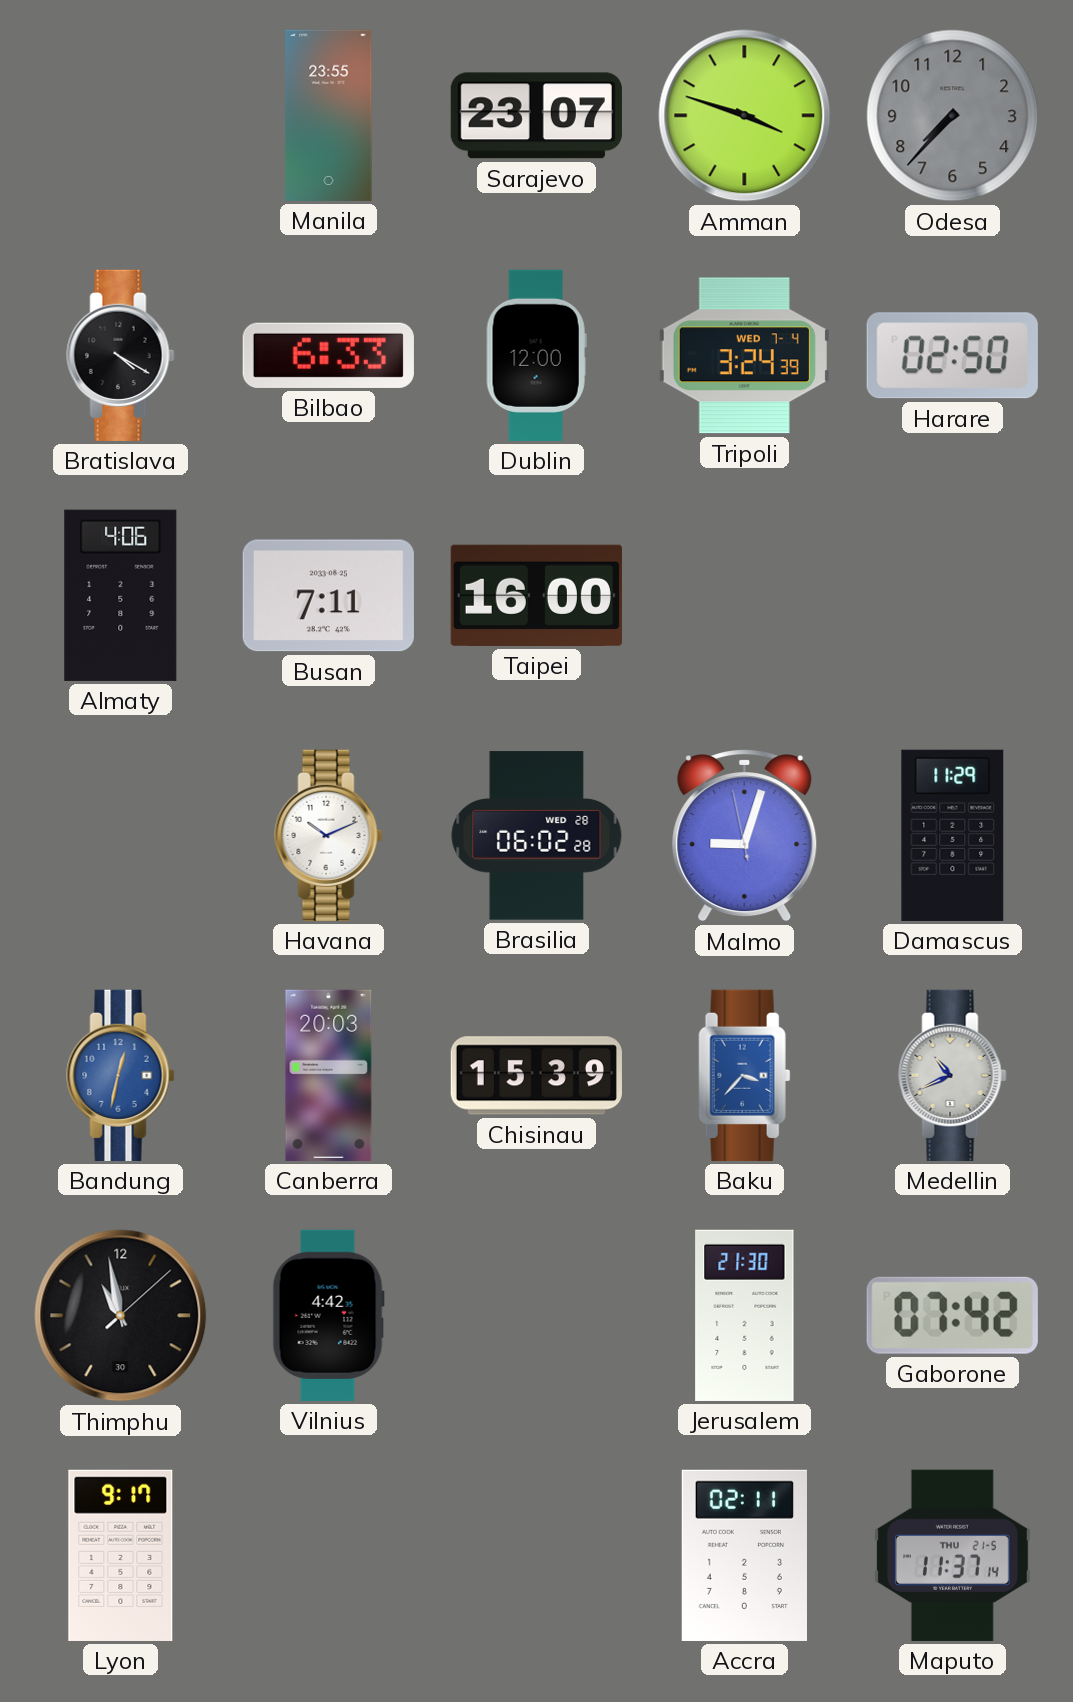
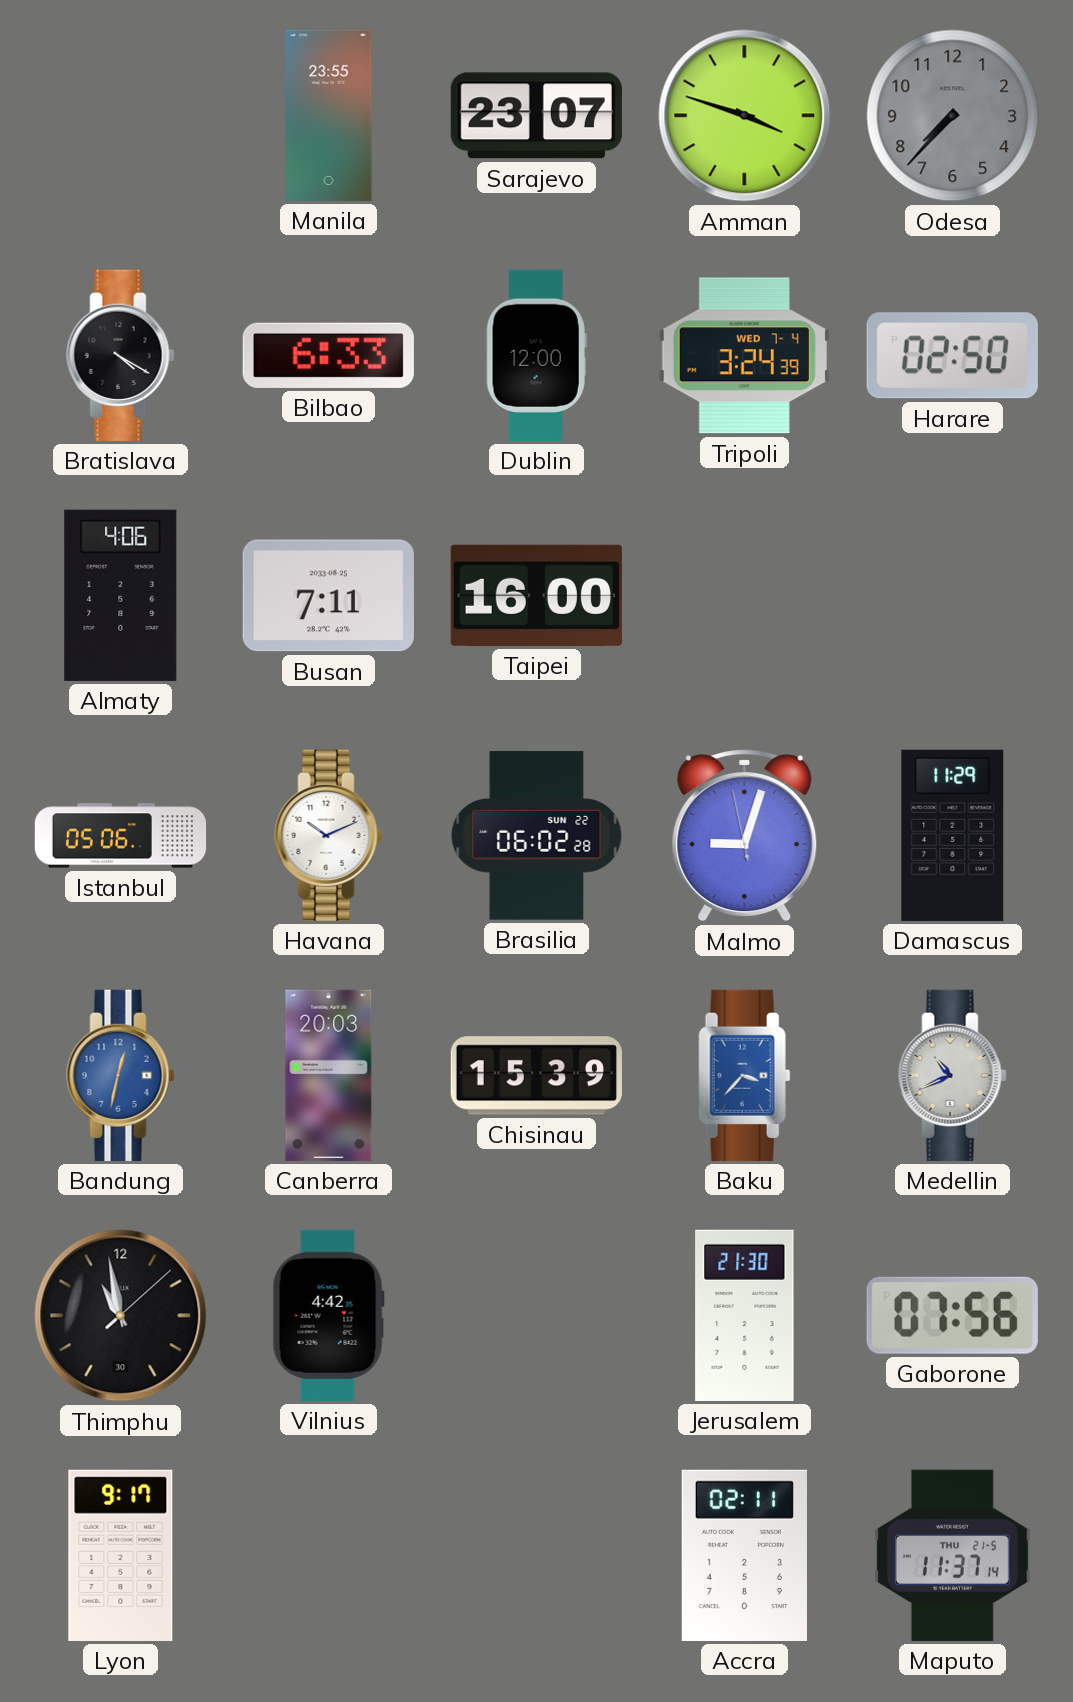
Istanbul: none -> 05:06
Brasilia date: WED 28 -> SUN 22
Gaborone: 07:42 -> 07:56
